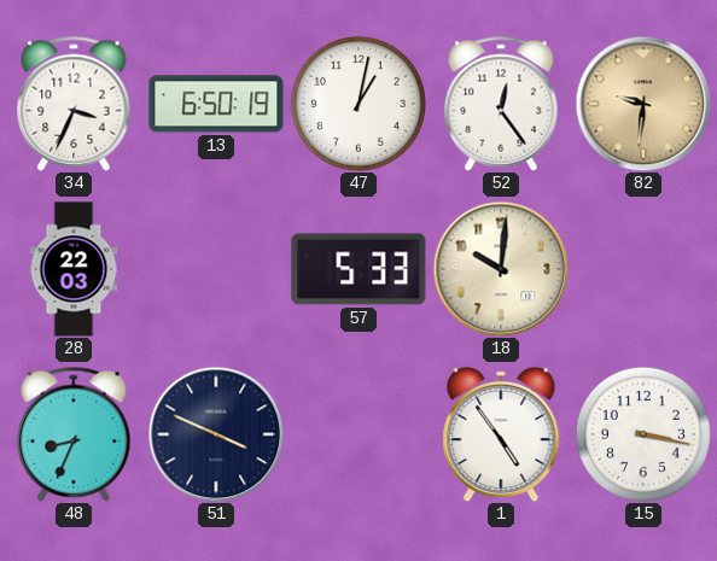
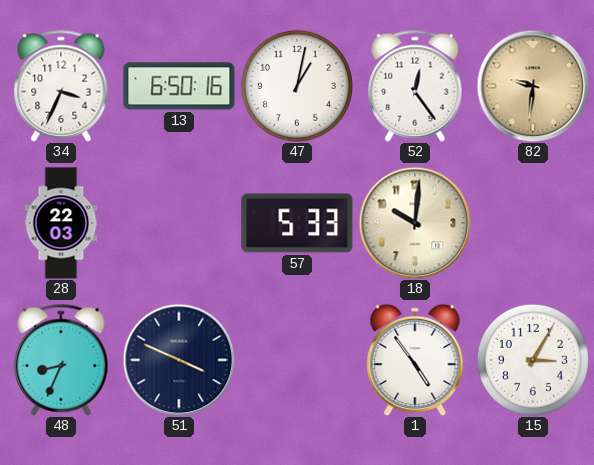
13: 6:50:19 -> 6:50:16
15: 3:17 -> 3:05
